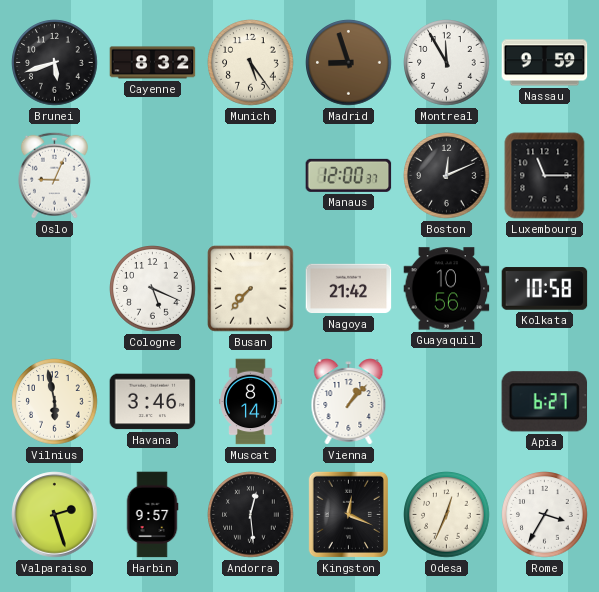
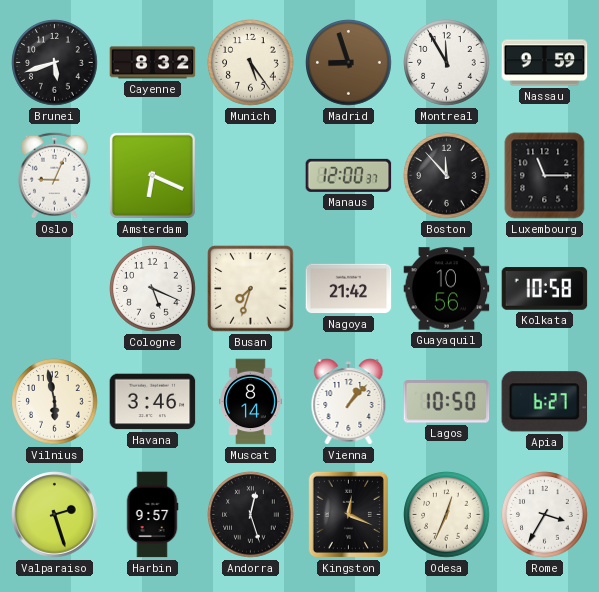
Amsterdam: none -> 6:19
Boston: 12:11 -> 11:53
Busan: 7:37 -> 7:33
Lagos: none -> 10:50
Andorra: 12:29 -> 12:27
